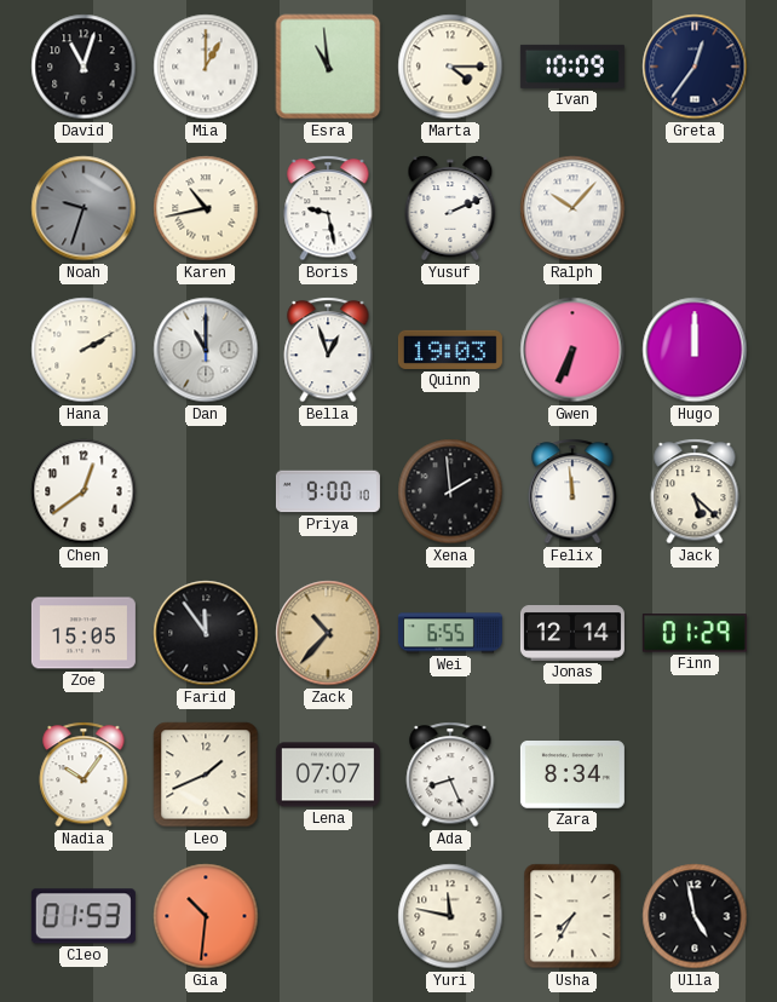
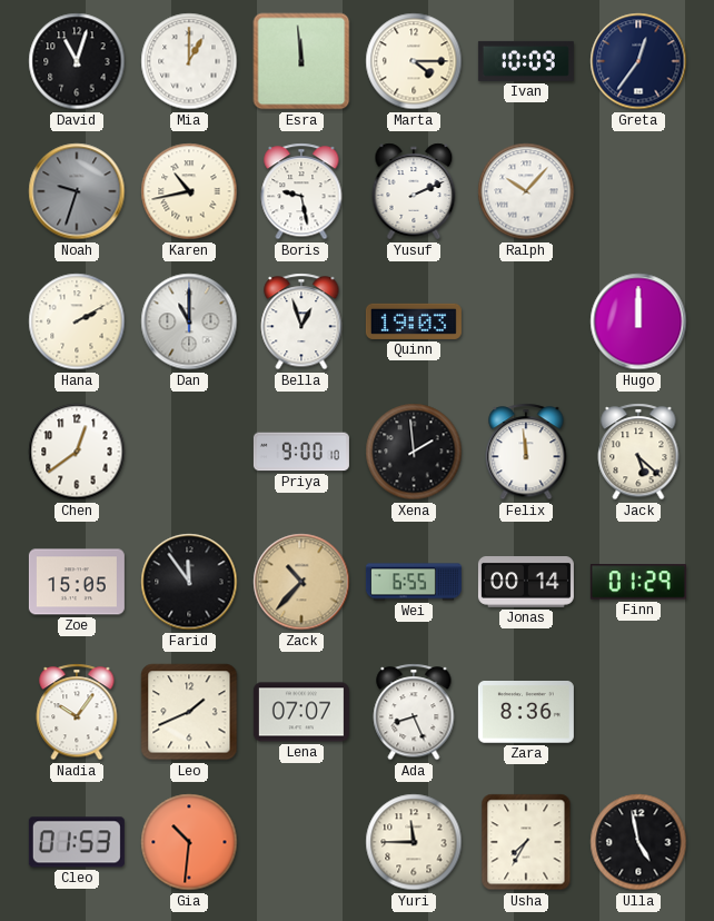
Esra: 10:59 -> 11:59
Gwen: 6:34 -> none
Jonas: 12:14 -> 00:14
Zara: 8:34 -> 8:36
Yuri: 11:47 -> 11:45
